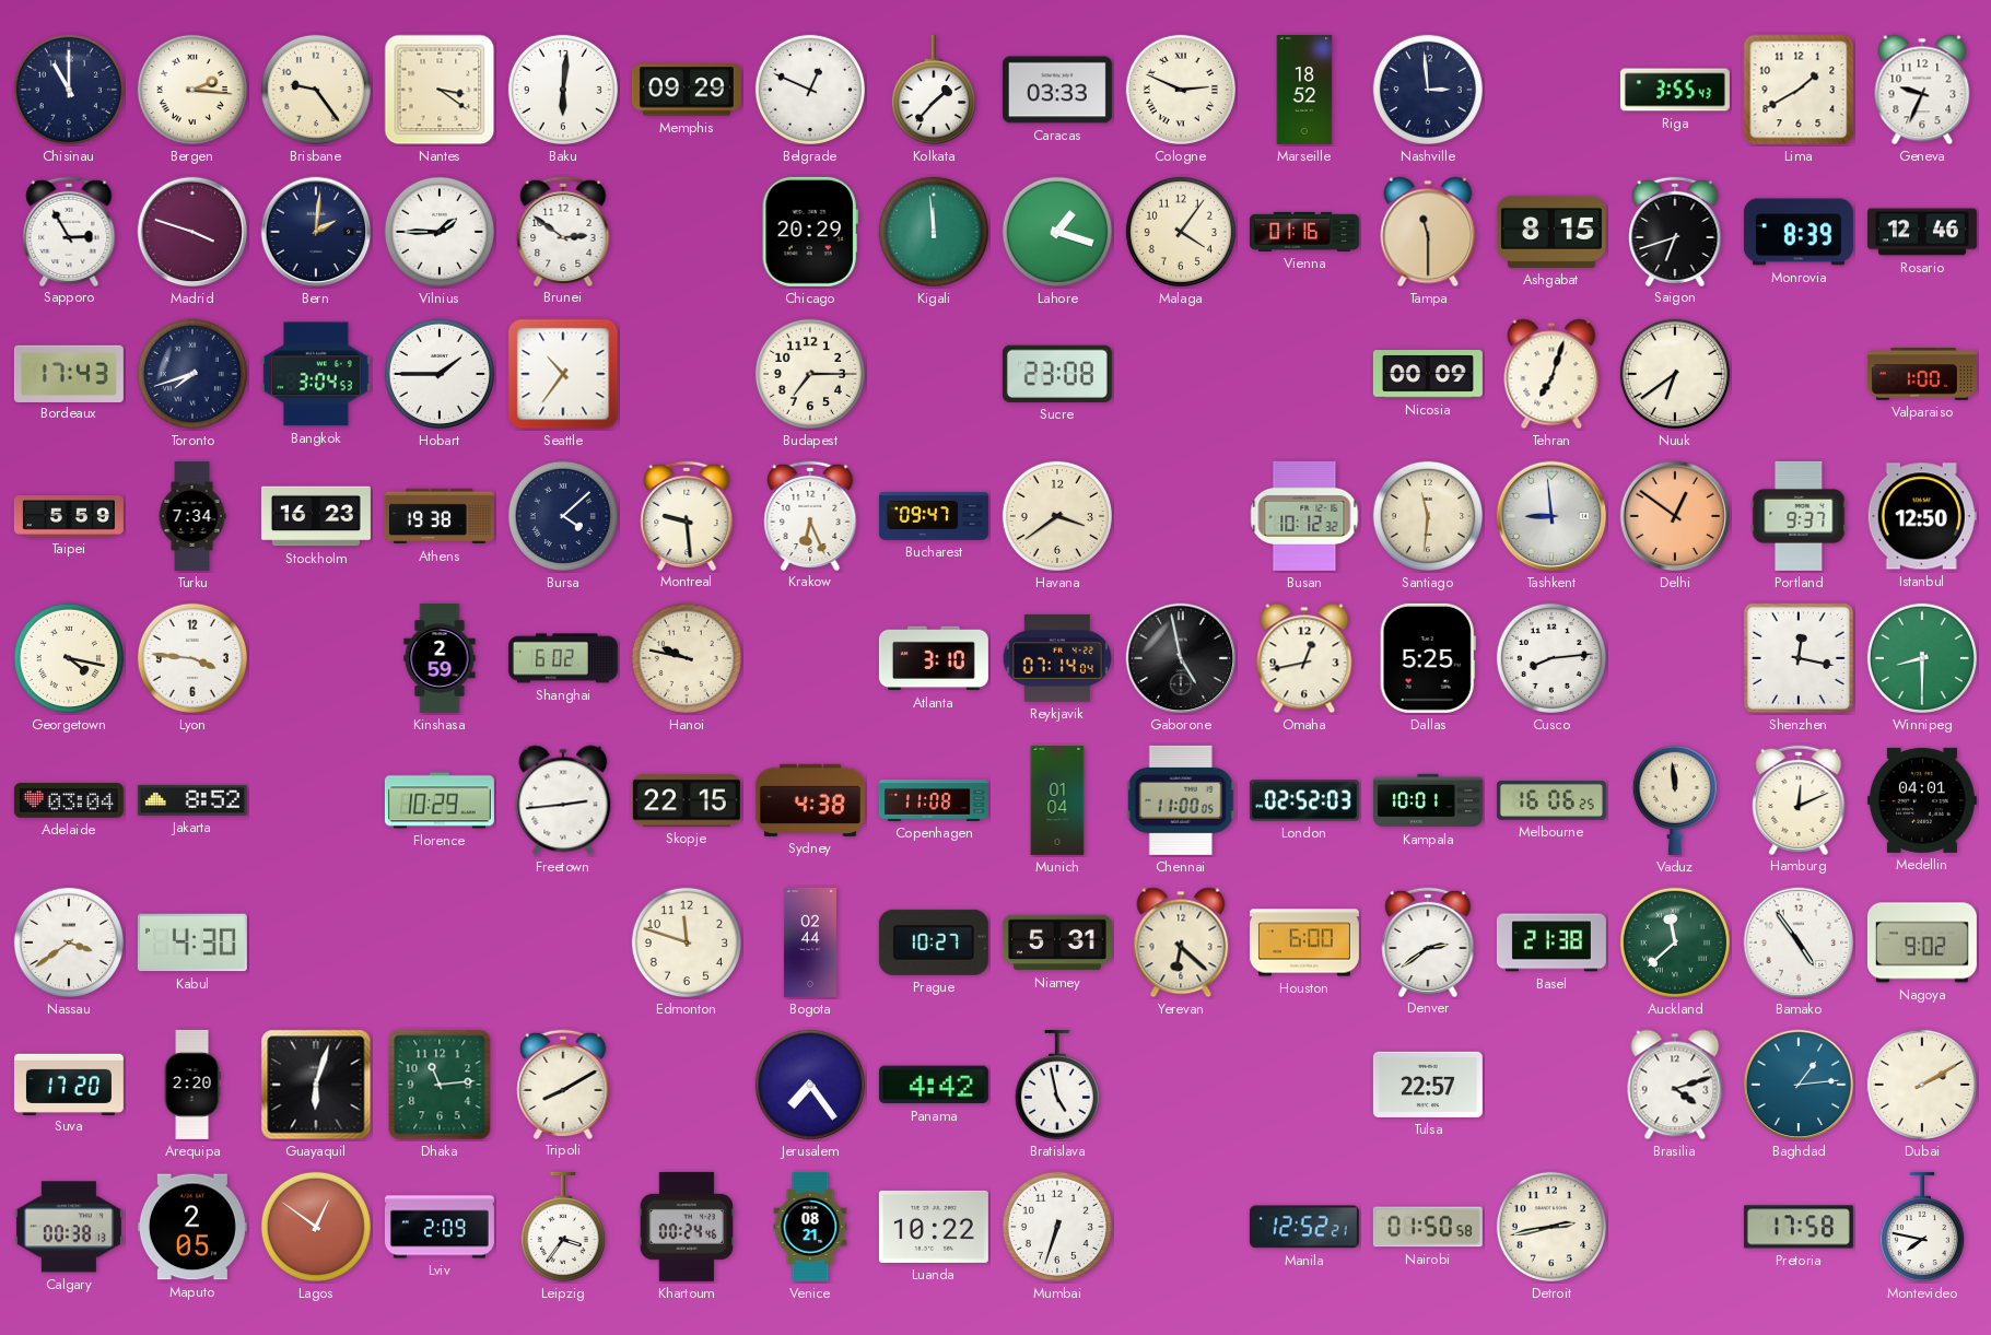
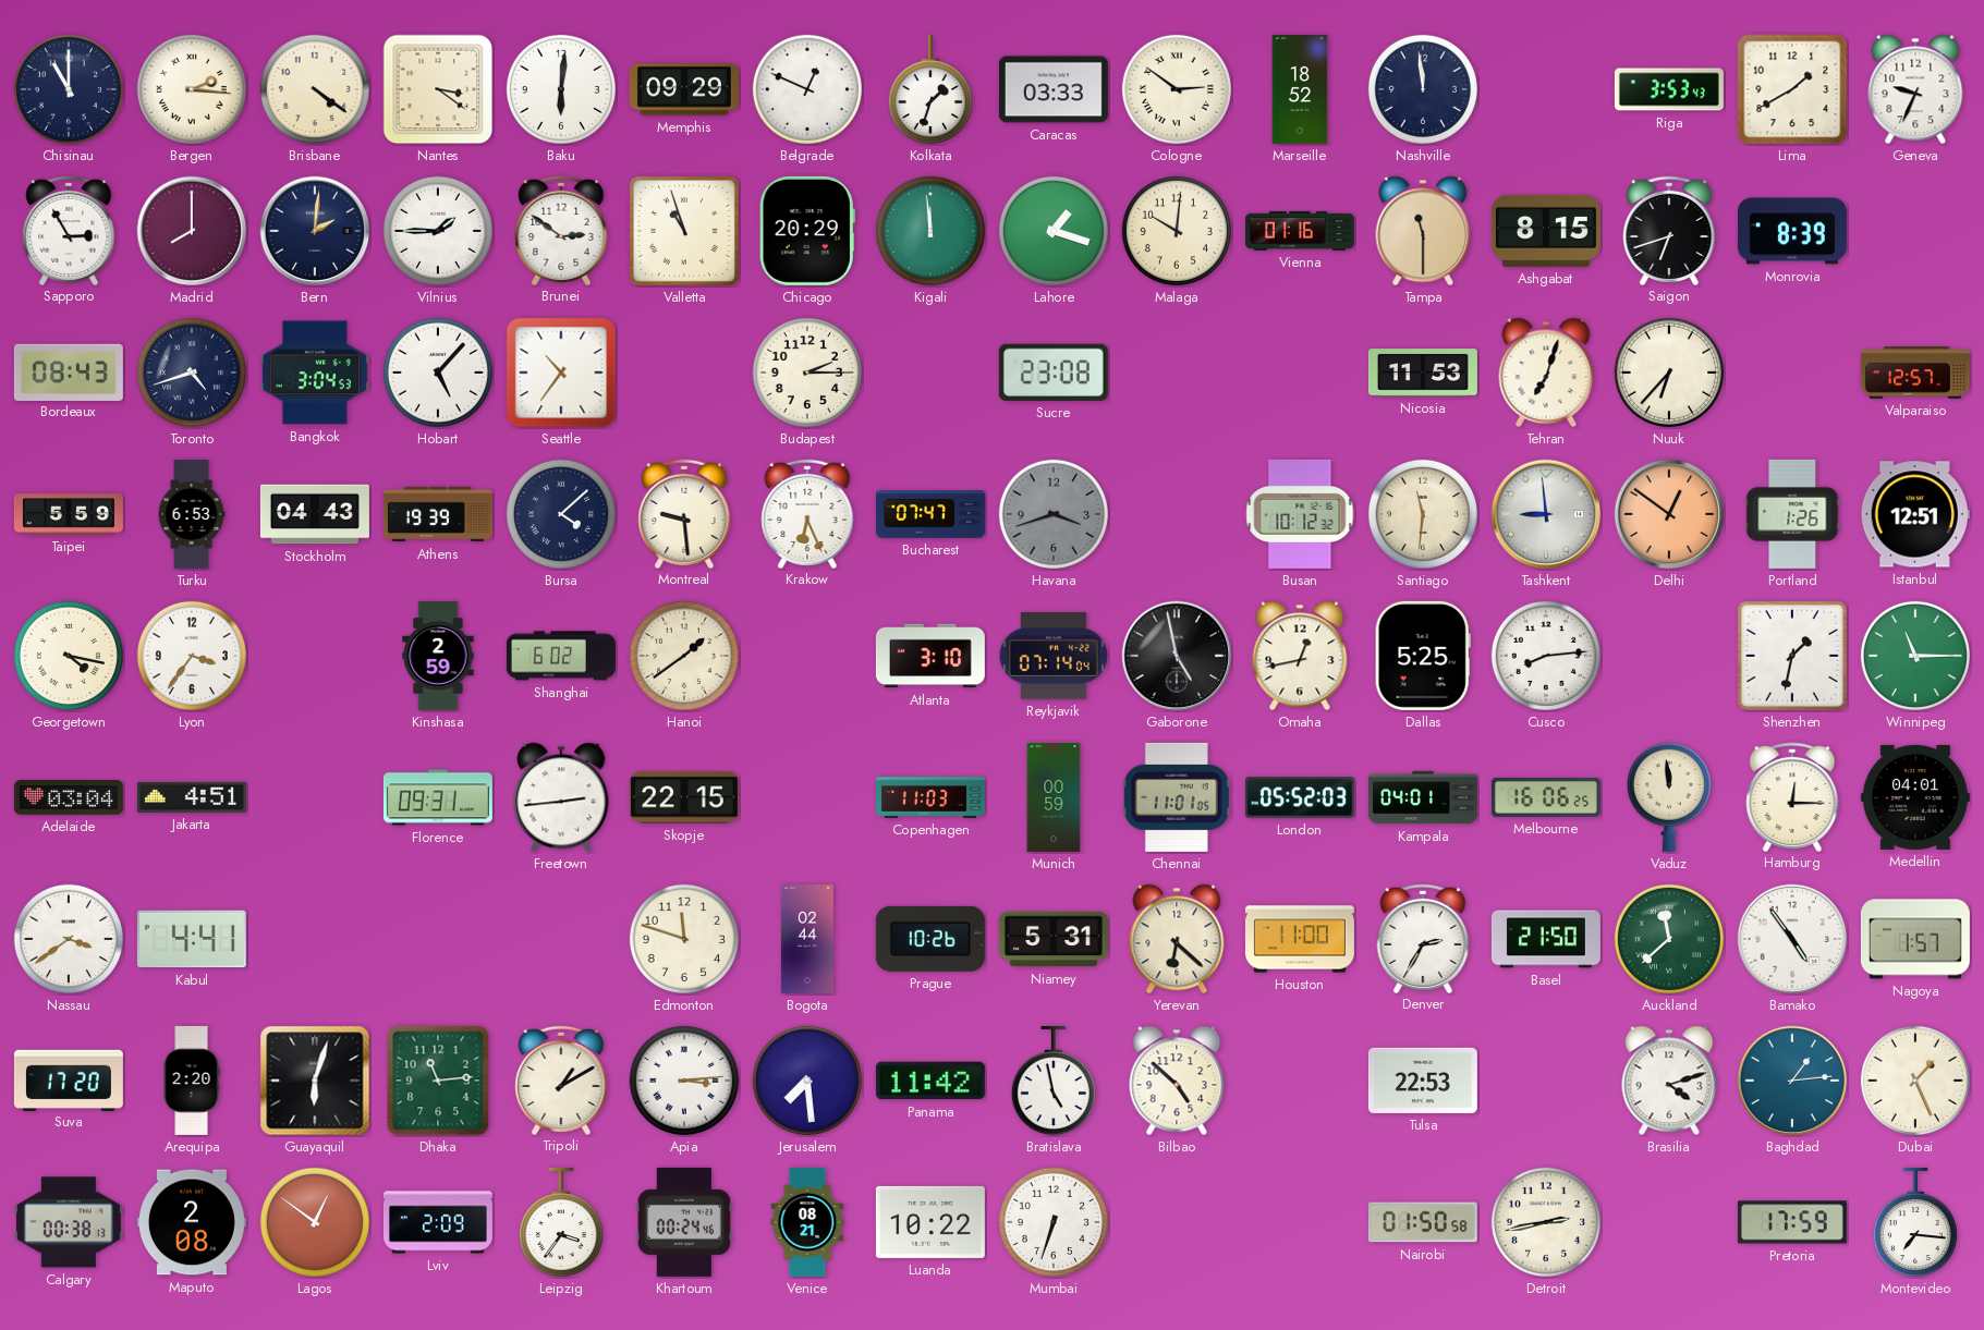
Brisbane: 9:24 -> 4:21
Kolkata: 1:37 -> 1:33
Cologne: 2:49 -> 2:51
Nashville: 2:59 -> 11:59
Riga: 3:55 -> 3:53
Madrid: 3:48 -> 8:00
Valletta: none -> 10:57
Malaga: 4:06 -> 10:01
Rosario: 12:46 -> none
Bordeaux: 17:43 -> 08:43
Toronto: 7:42 -> 4:42
Hobart: 1:45 -> 5:07
Budapest: 7:15 -> 2:15
Nicosia: 00:09 -> 11:53
Nuuk: 6:39 -> 6:37
Valparaiso: 1:00 -> 12:57
Turku: 7:34 -> 6:53
Stockholm: 16:23 -> 04:43
Athens: 19:38 -> 19:39
Bucharest: 09:47 -> 07:47
Havana: 3:39 -> 3:42
Havana dial: cream -> grey
Portland: 9:37 -> 1:26
Istanbul: 12:50 -> 12:51
Lyon: 3:46 -> 3:36
Hanoi: 9:47 -> 1:39
Shenzhen: 12:17 -> 1:32
Winnipeg: 8:30 -> 11:15
Jakarta: 8:52 -> 4:51
Florence: 10:29 -> 09:31
Sydney: 4:38 -> none
Copenhagen: 11:08 -> 11:03
Munich: 01:04 -> 00:59
Chennai: 11:00 -> 11:01
London: 02:52 -> 05:52
Kampala: 10:01 -> 04:01
Hamburg: 12:11 -> 12:15
Kabul: 4:30 -> 4:41
Prague: 10:27 -> 10:26
Houston: 6:00 -> 11:00
Denver: 2:39 -> 2:35
Basel: 21:38 -> 21:50
Nagoya: 9:02 -> 1:57
Tripoli: 8:10 -> 1:10
Apia: none -> 3:14
Jerusalem: 7:24 -> 7:29
Panama: 4:42 -> 11:42
Bilbao: none -> 4:52
Tulsa: 22:57 -> 22:53
Dubai: 2:10 -> 1:26
Maputo: 2:05 -> 2:08
Manila: 12:52 -> none
Pretoria: 17:58 -> 17:59
Montevideo: 7:47 -> 7:16
